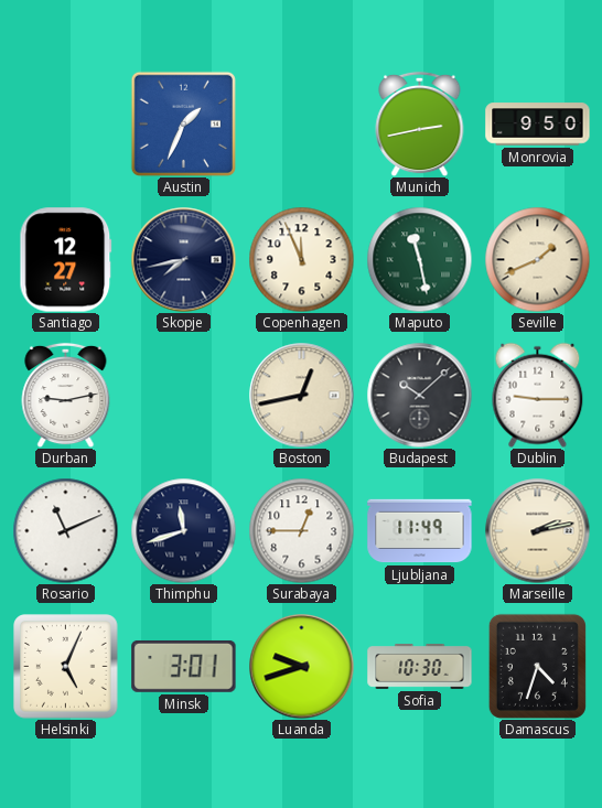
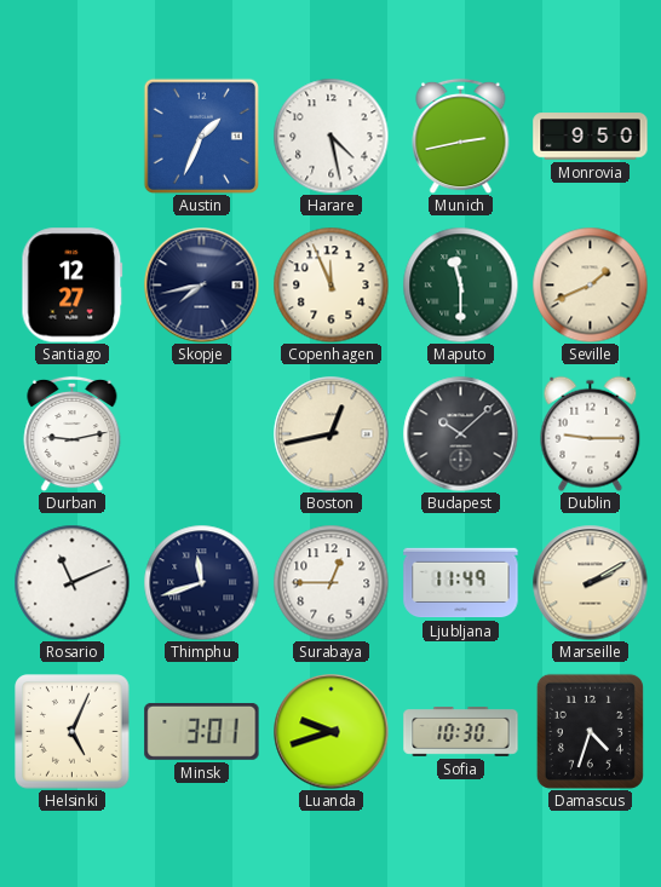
Harare: none -> 4:28
Maputo: 11:28 -> 11:30
Marseille: 2:13 -> 2:10
